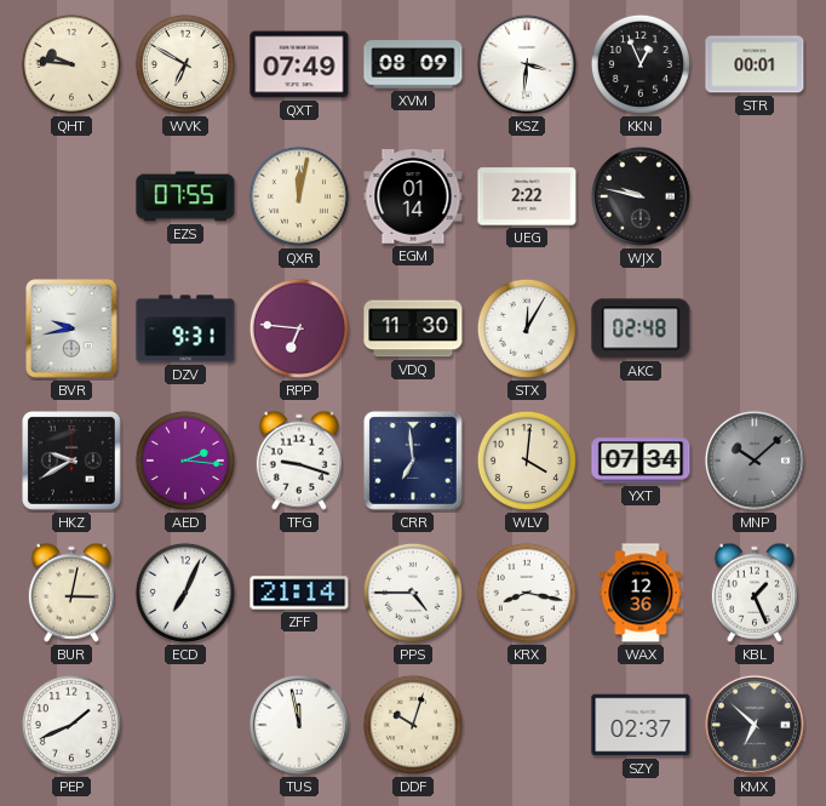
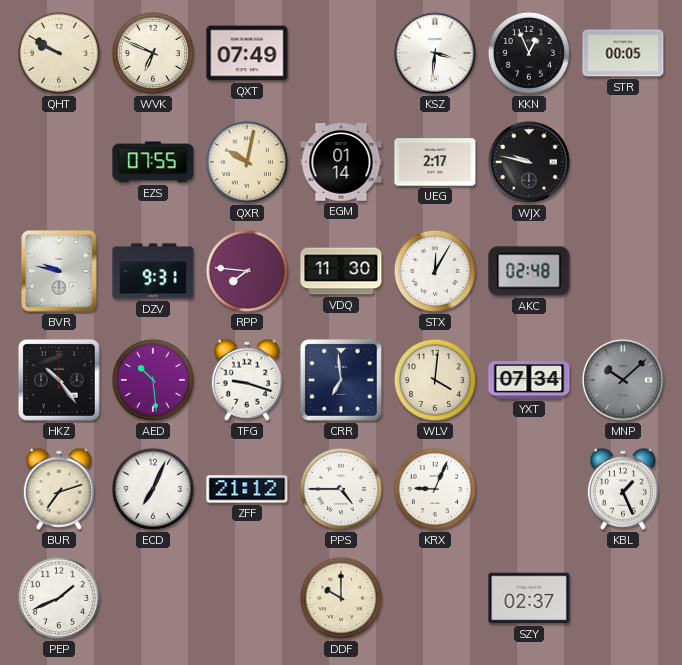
QHT: 9:46 -> 9:50
WVK: 6:50 -> 6:49
XVM: 08:09 -> none
STR: 00:01 -> 00:05
QXR: 12:02 -> 10:02
UEG: 2:22 -> 2:17
BVR: 9:43 -> 9:47
RPP: 6:46 -> 7:46
HKZ: 9:40 -> 10:24
AED: 2:16 -> 10:29
BUR: 3:02 -> 7:12
ZFF: 21:14 -> 21:12
KRX: 8:17 -> 9:04
WAX: 12:36 -> none
TUS: 11:58 -> none
DDF: 10:03 -> 10:00
KMX: 6:52 -> none
